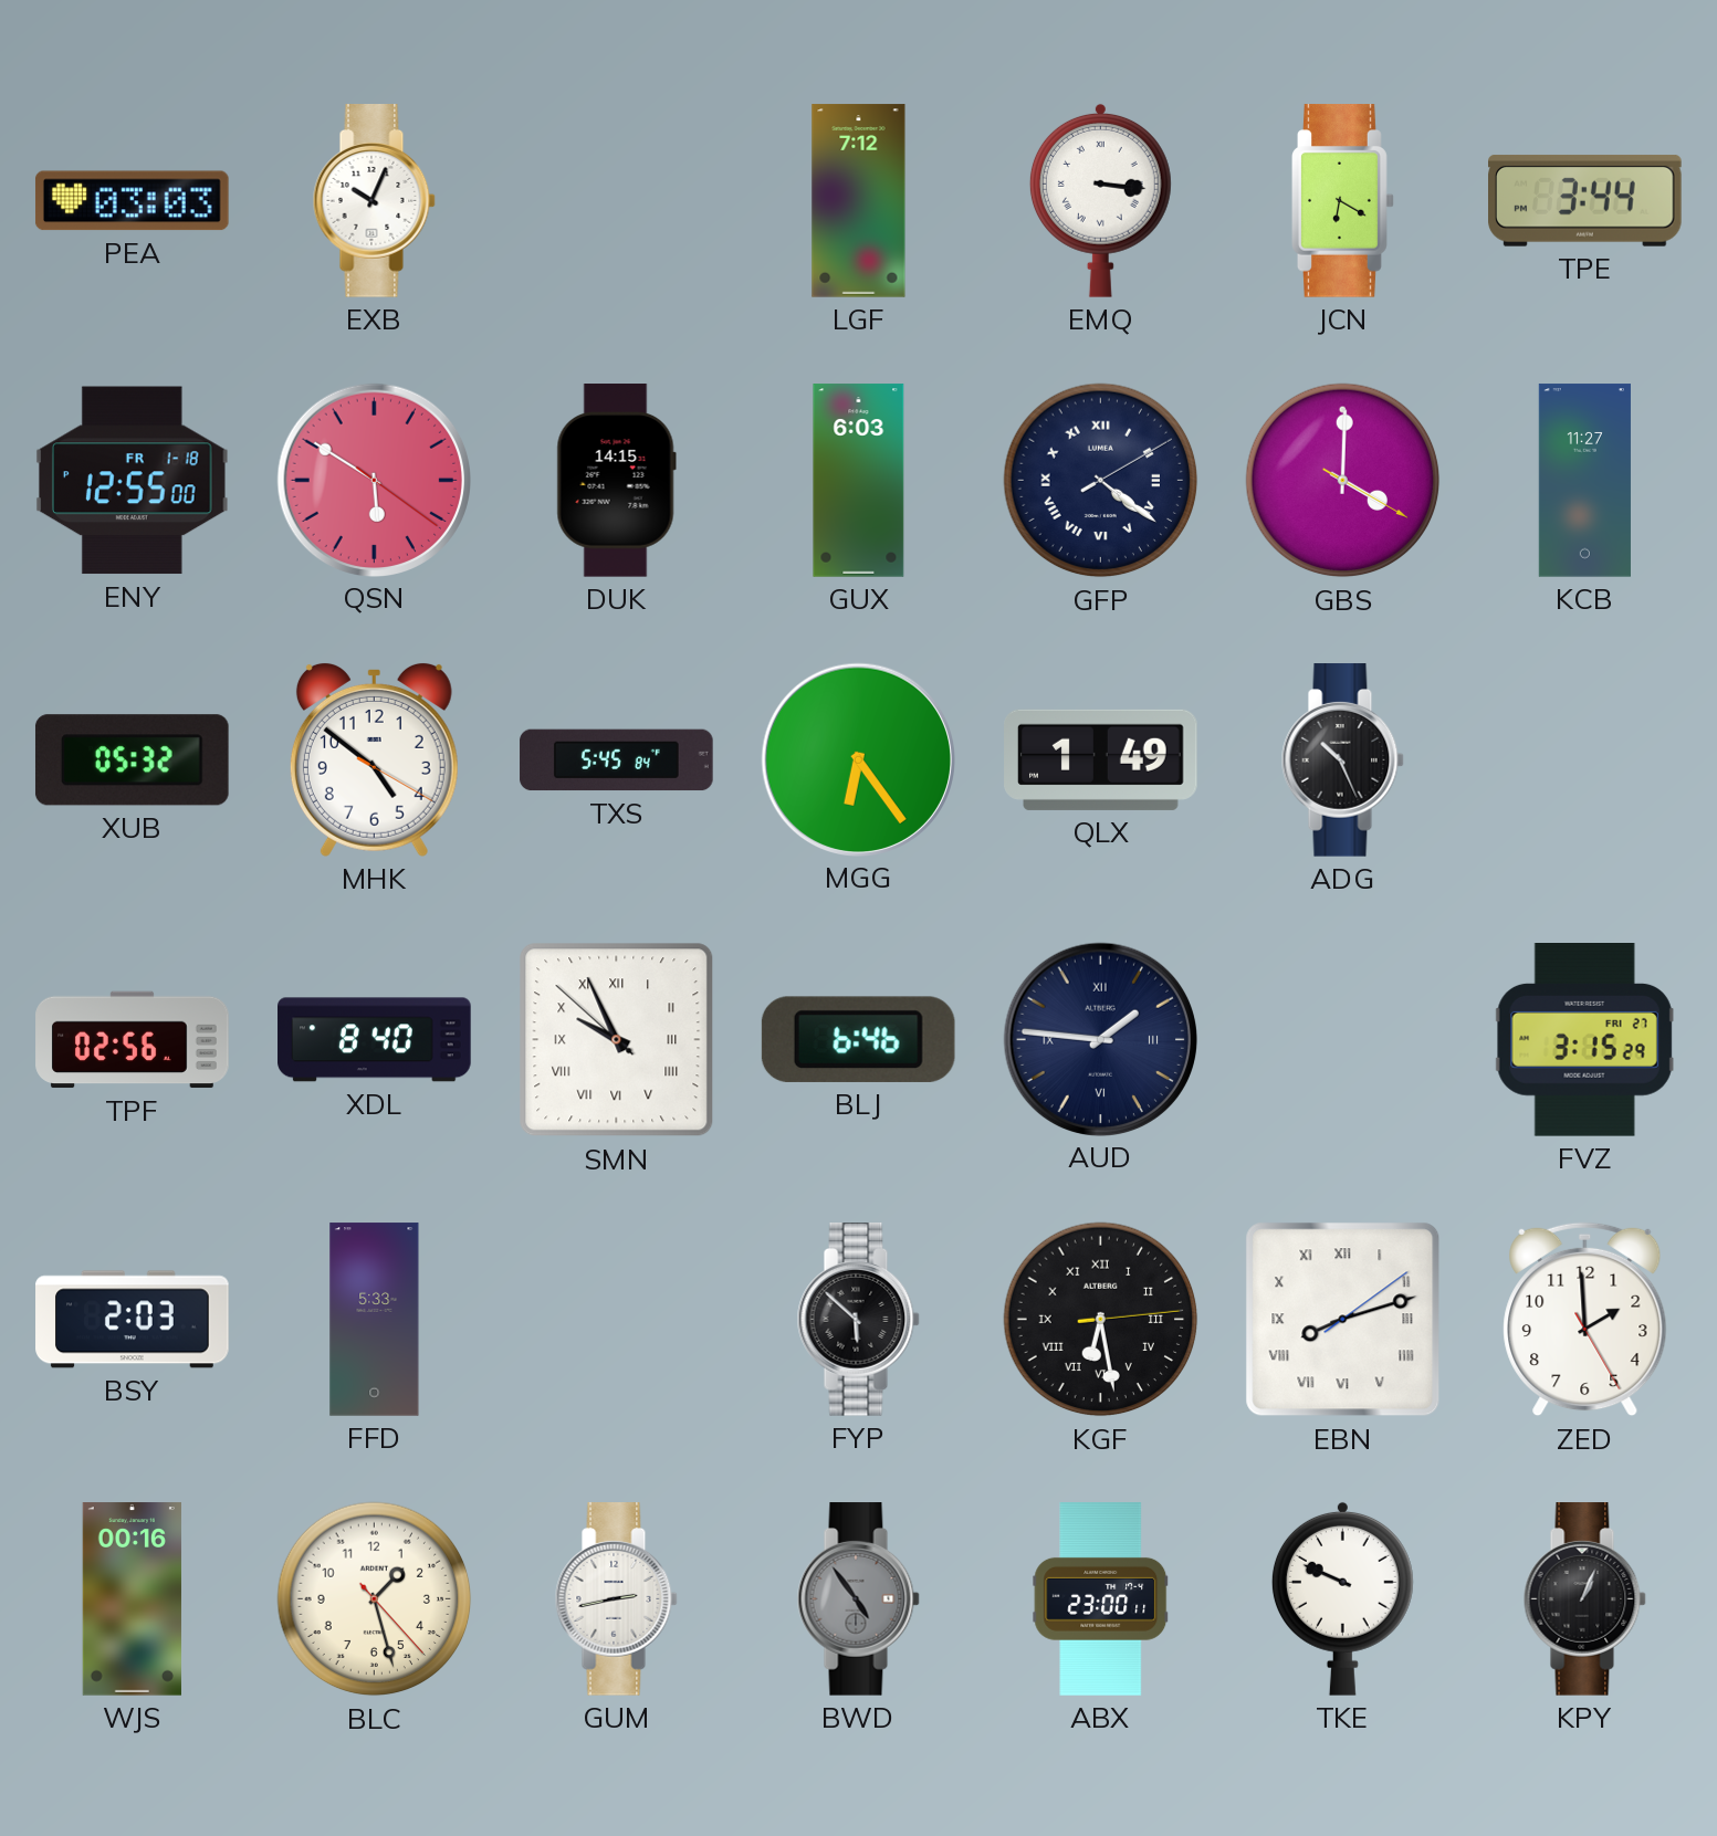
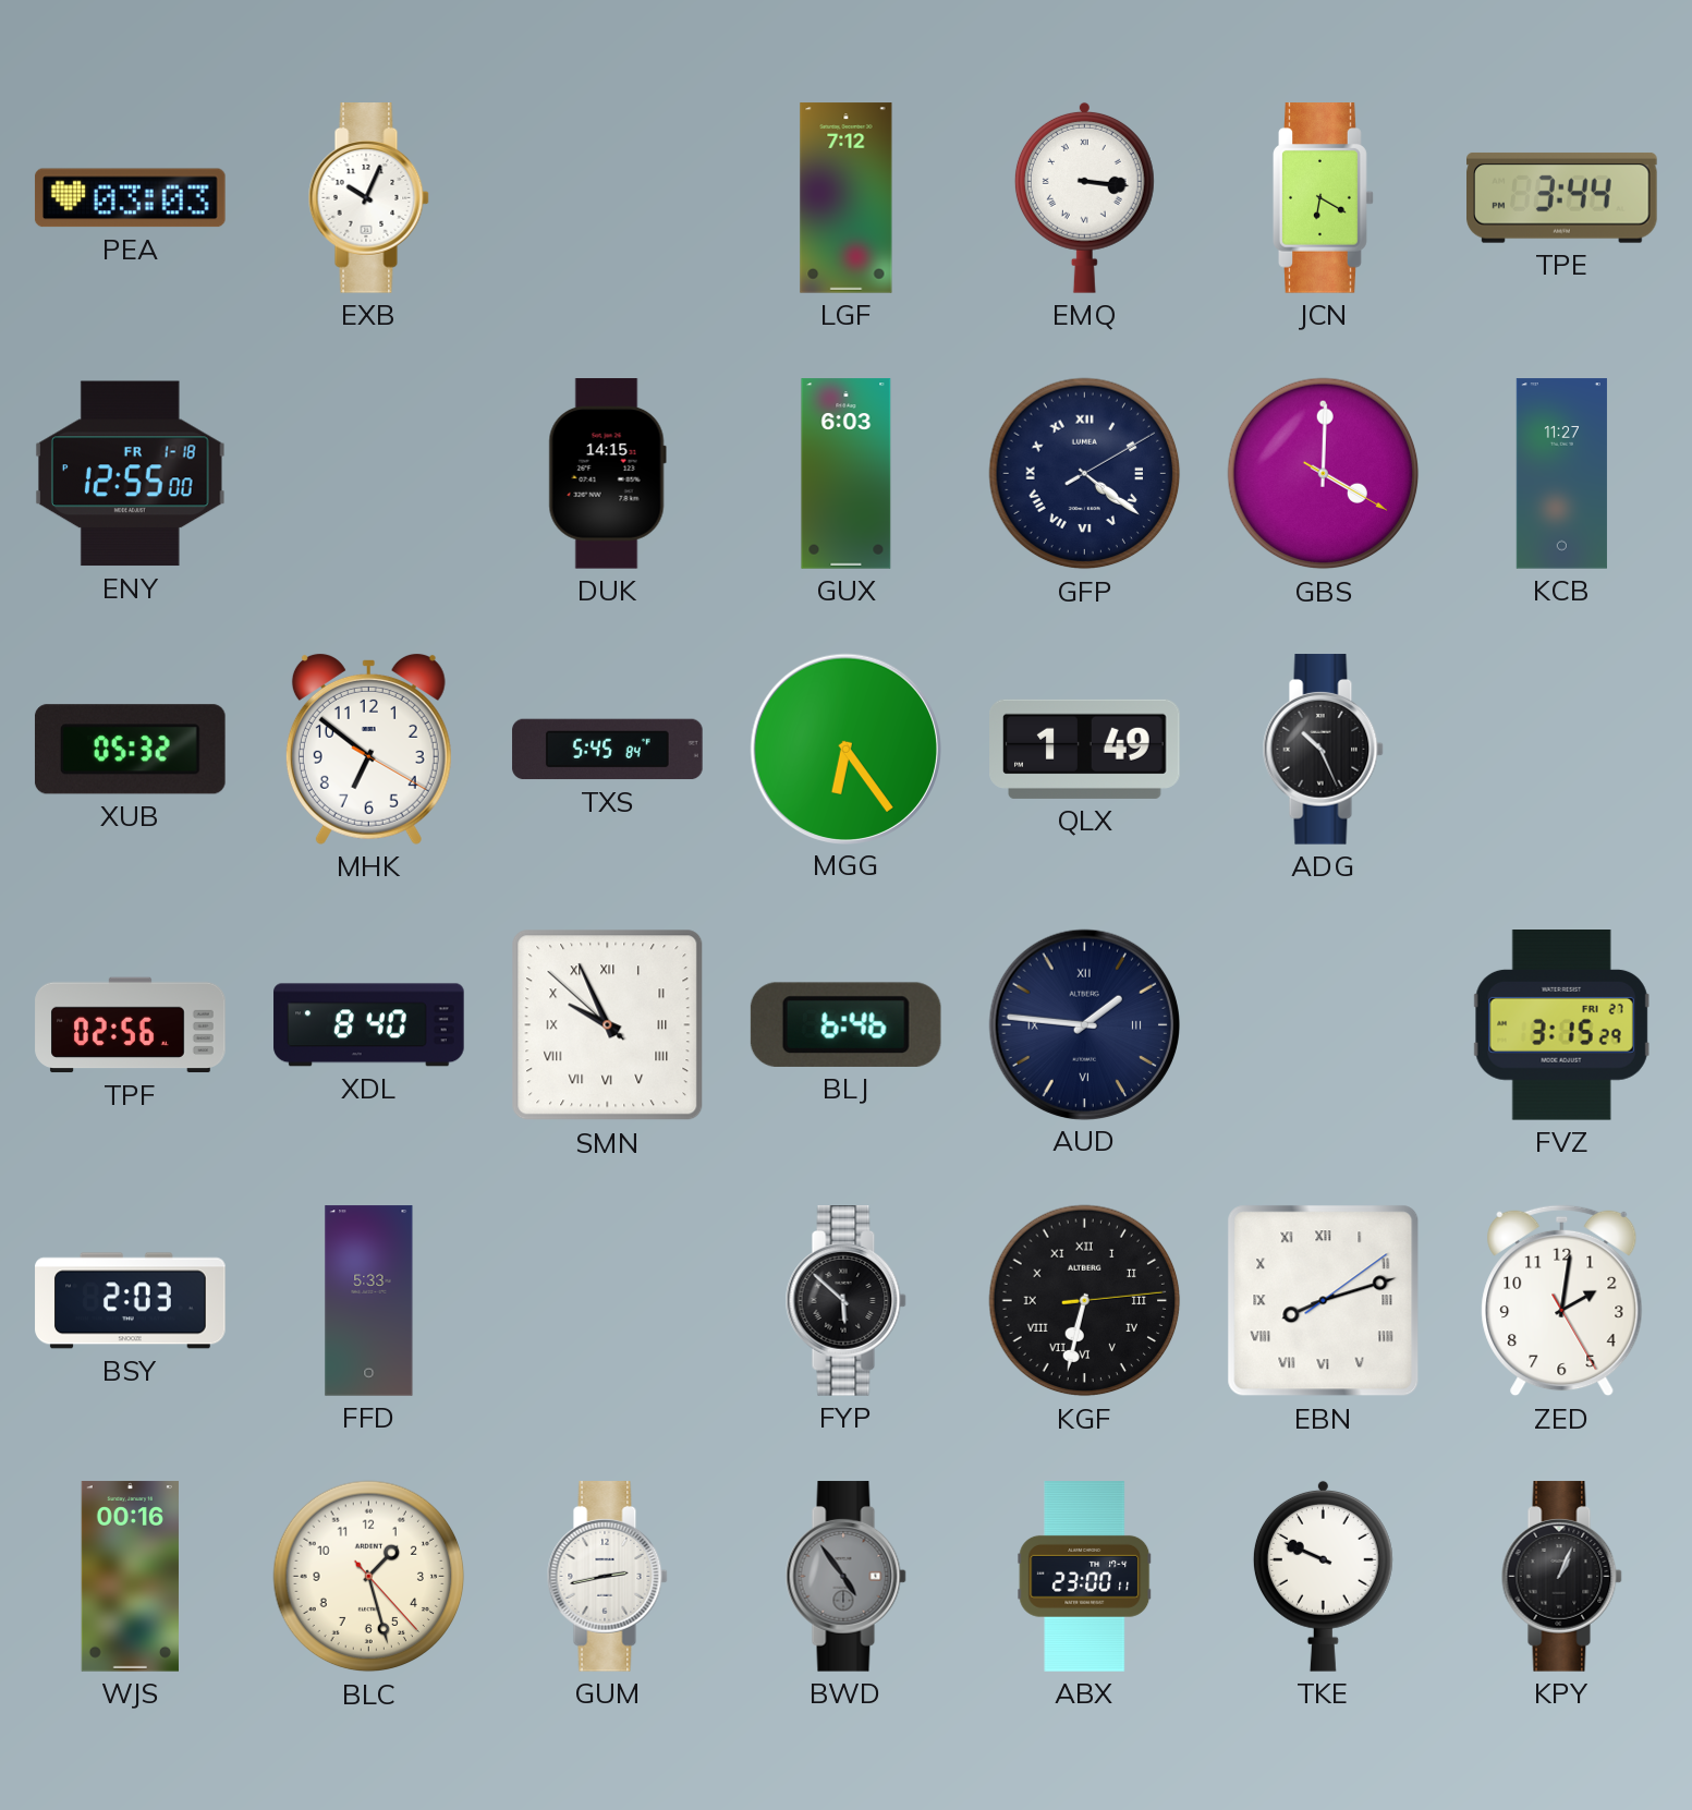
QSN: 5:50 -> none
MHK: 4:51 -> 6:51
KGF: 6:28 -> 6:32
ZED: 1:59 -> 2:01
